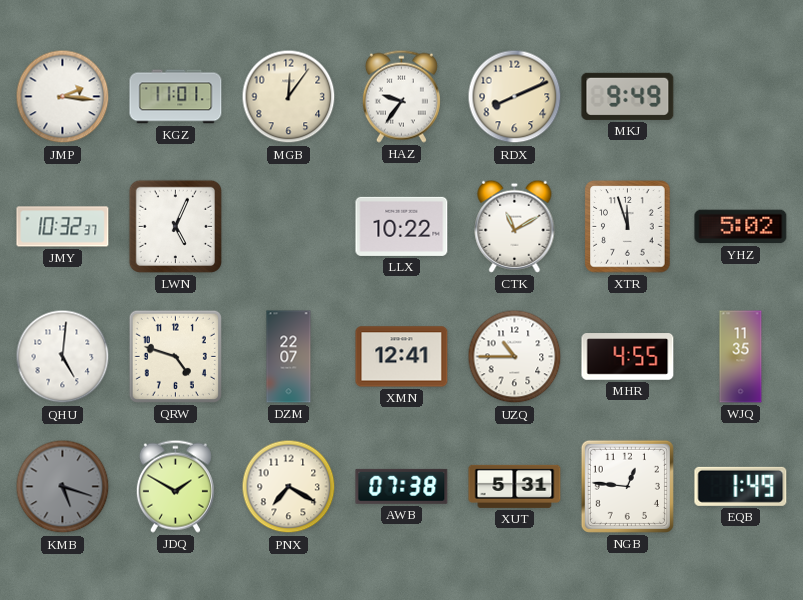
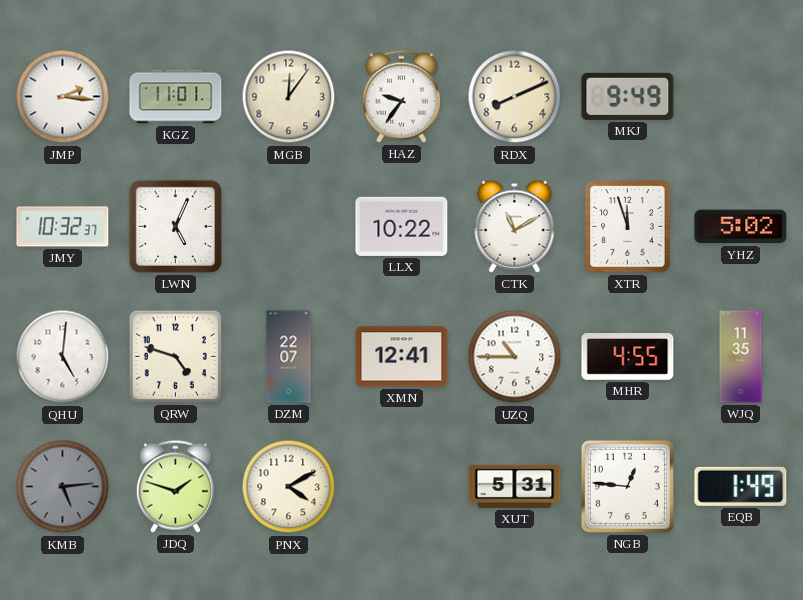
KMB: 5:18 -> 5:14
JDQ: 1:50 -> 1:48
PNX: 7:20 -> 4:10
AWB: 07:38 -> none
